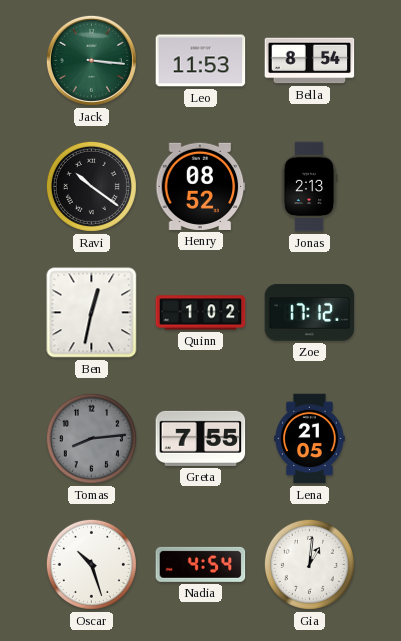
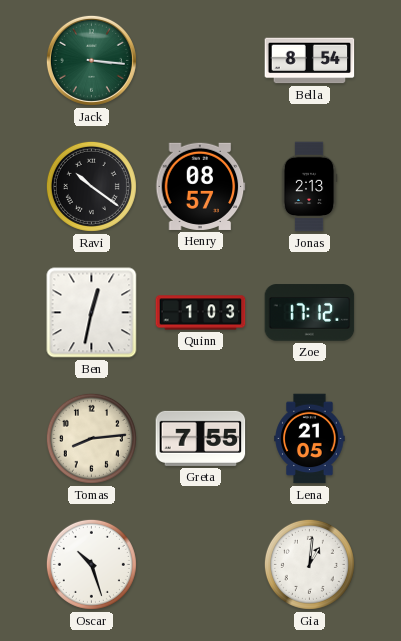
Leo: 11:53 -> none
Henry: 08:52 -> 08:57
Quinn: 1:02 -> 1:03
Tomas dial: grey -> cream
Nadia: 4:54 -> none
